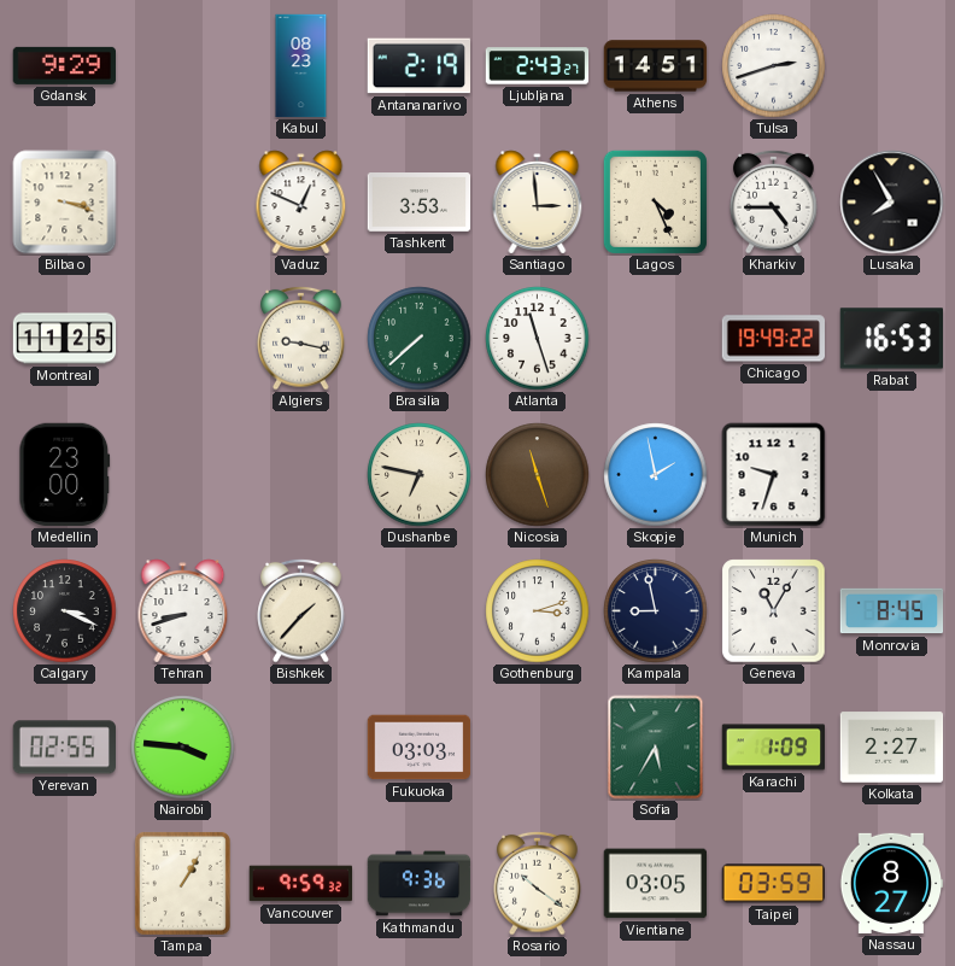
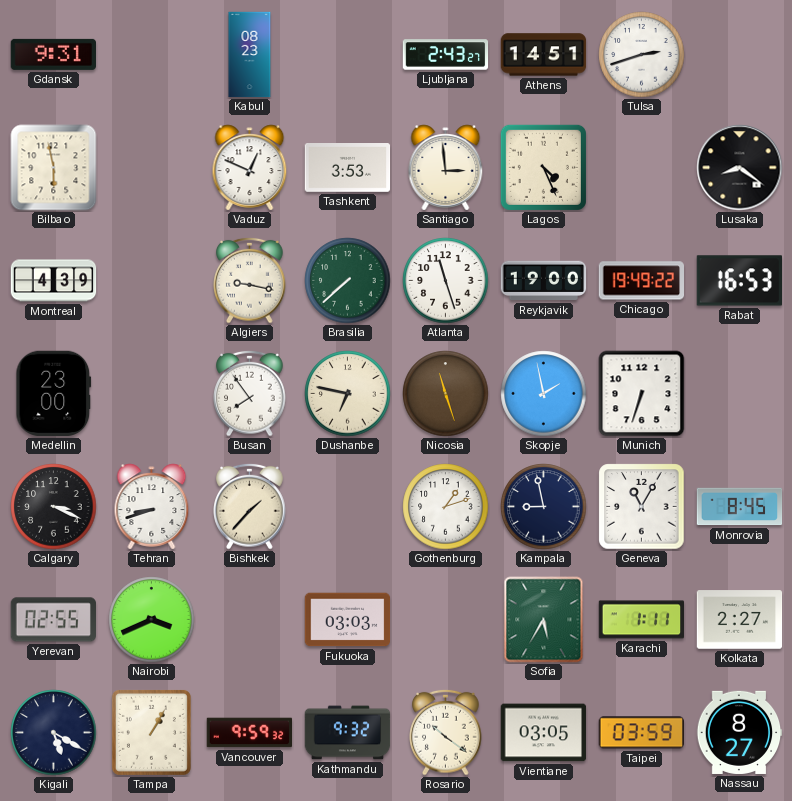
Gdansk: 9:29 -> 9:31
Antananarivo: 2:19 -> none
Bilbao: 3:18 -> 5:58
Kharkiv: 4:45 -> none
Lusaka: 7:55 -> 8:21
Montreal: 11:25 -> 4:39
Reykjavik: none -> 19:00
Busan: none -> 7:54
Munich: 9:33 -> 6:33
Gothenburg: 3:12 -> 1:12
Nairobi: 3:46 -> 3:41
Karachi: 1:09 -> 1:11
Kigali: none -> 5:20
Kathmandu: 9:36 -> 9:32
